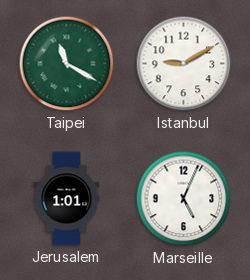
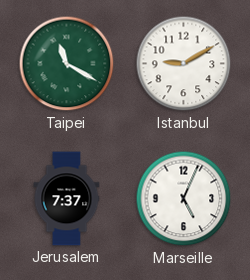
Jerusalem: 1:01 -> 7:37
